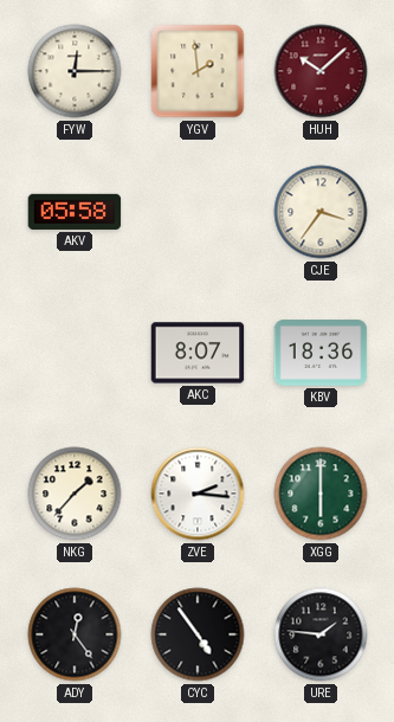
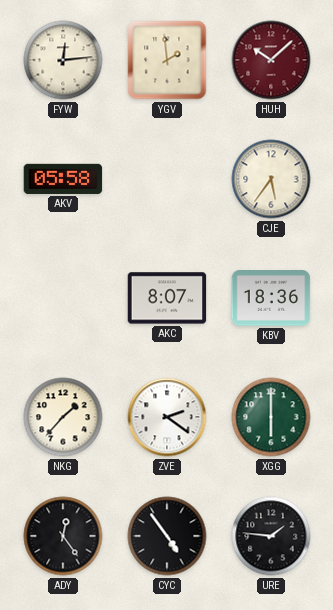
FYW: 12:15 -> 12:14
CJE: 3:36 -> 5:36
ZVE: 2:16 -> 2:21
